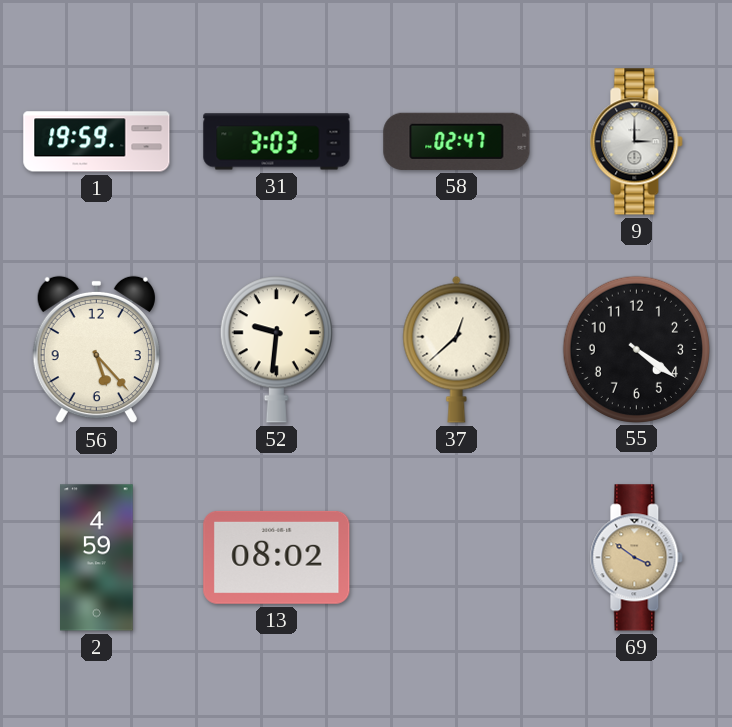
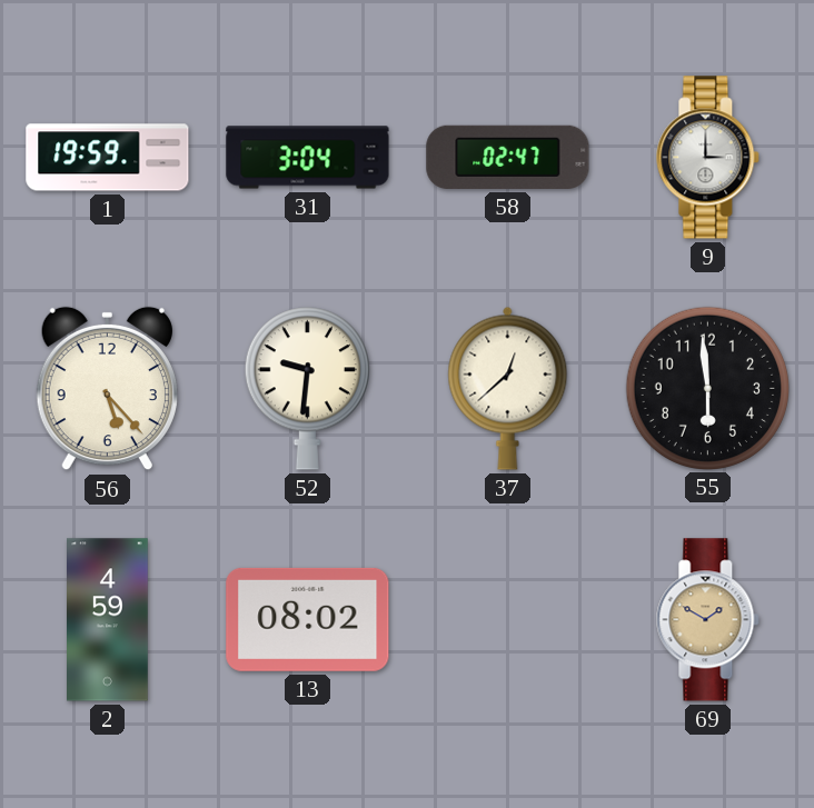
31: 3:03 -> 3:04
55: 4:21 -> 5:59
69: 3:51 -> 1:50
